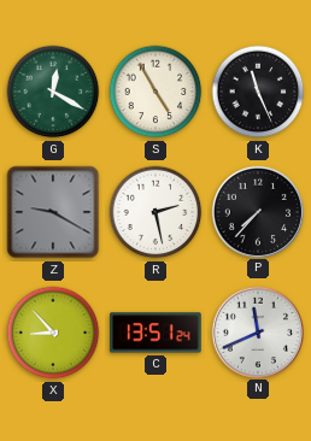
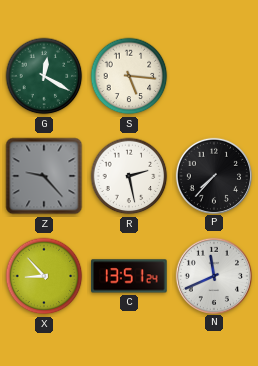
S: 4:55 -> 5:16
K: 11:26 -> none
Z: 9:20 -> 9:23
